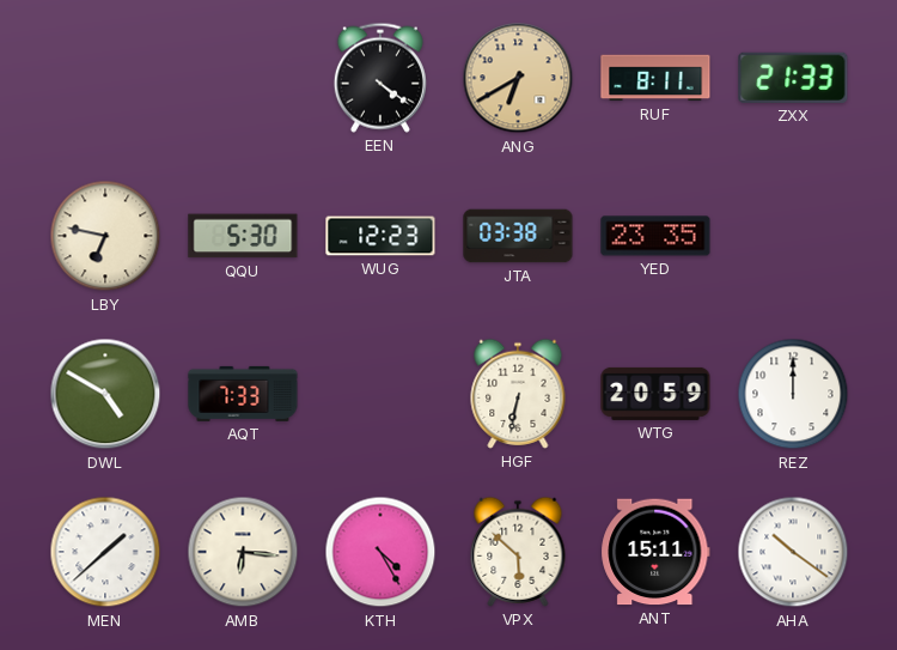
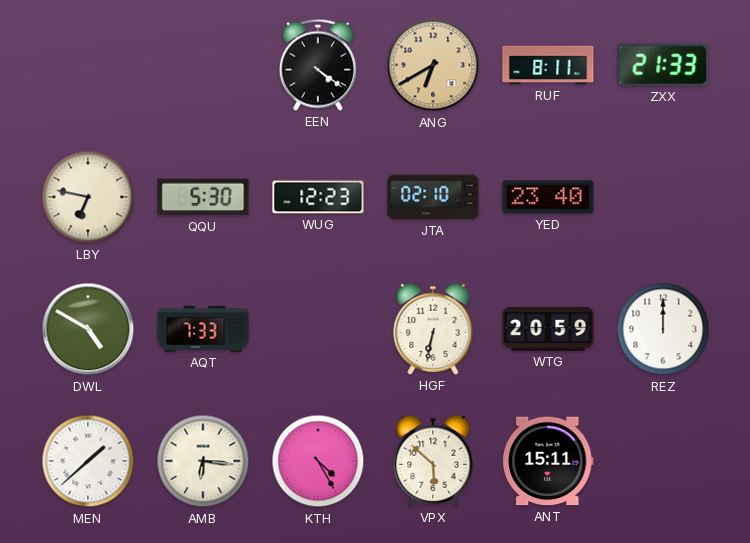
JTA: 03:38 -> 02:10
YED: 23:35 -> 23:40
AHA: 10:21 -> none
